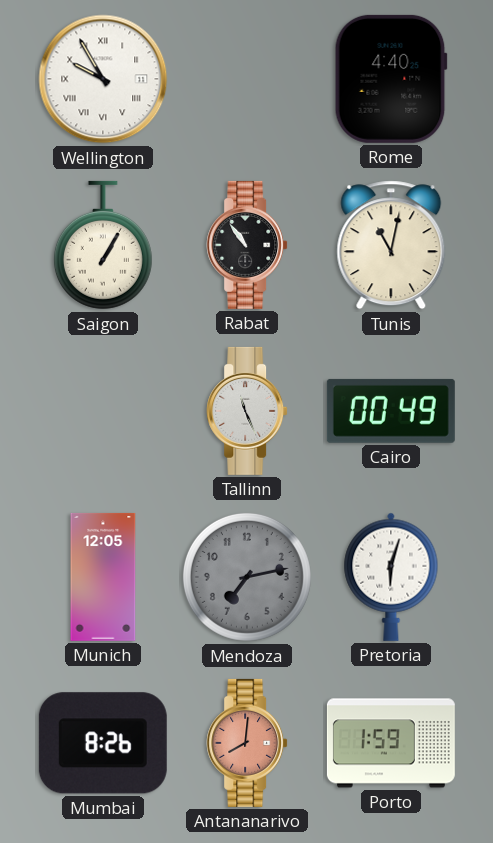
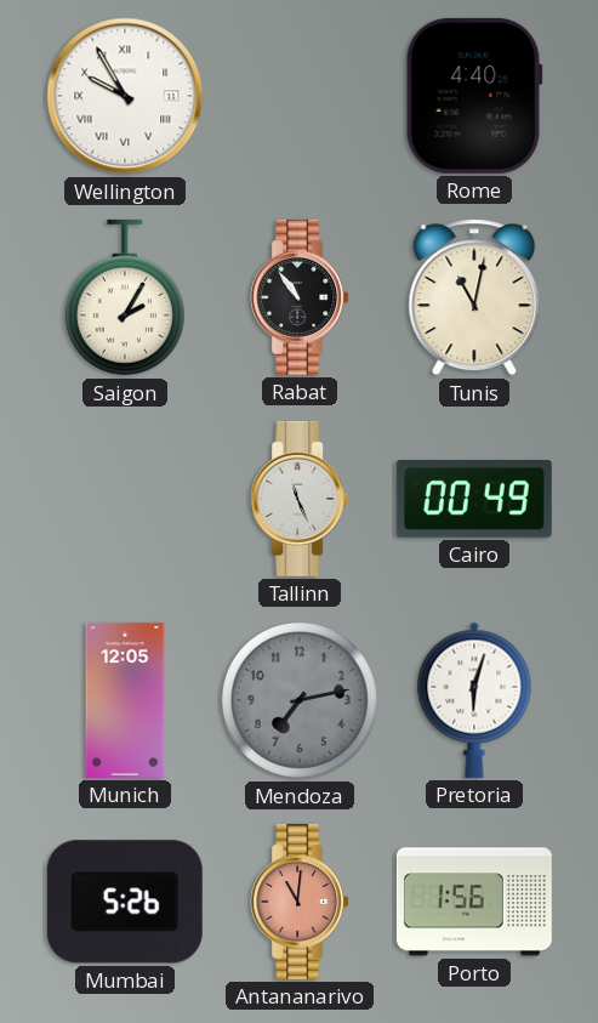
Saigon: 1:05 -> 2:05
Mumbai: 8:26 -> 5:26
Antananarivo: 8:01 -> 11:01
Porto: 1:59 -> 1:56
